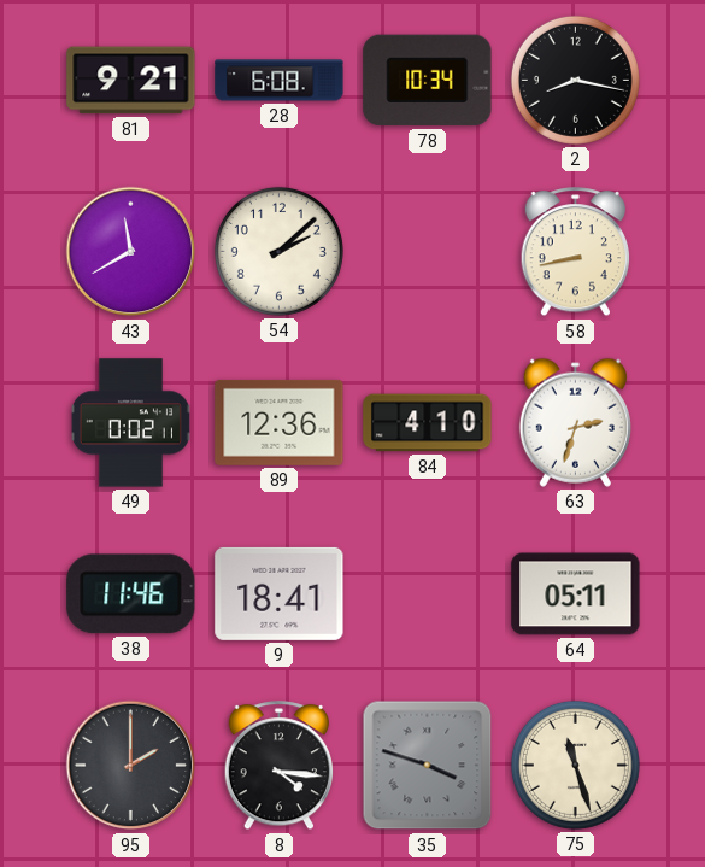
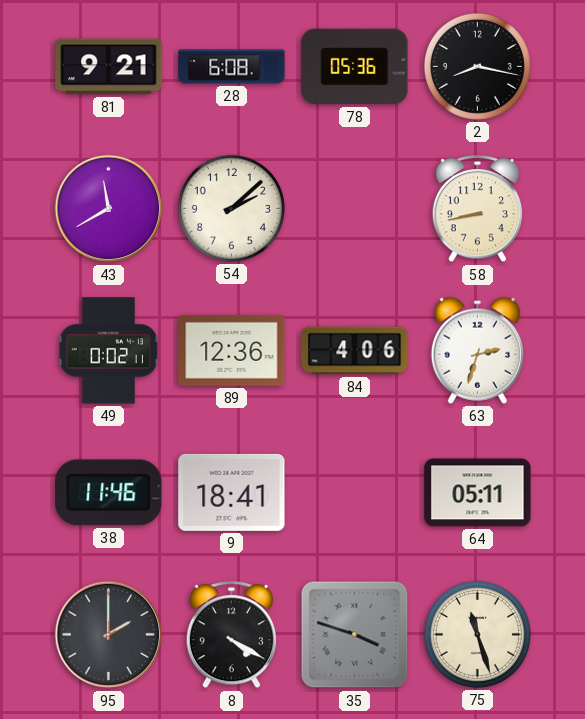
78: 10:34 -> 05:36
84: 4:10 -> 4:06
8: 4:16 -> 4:20
